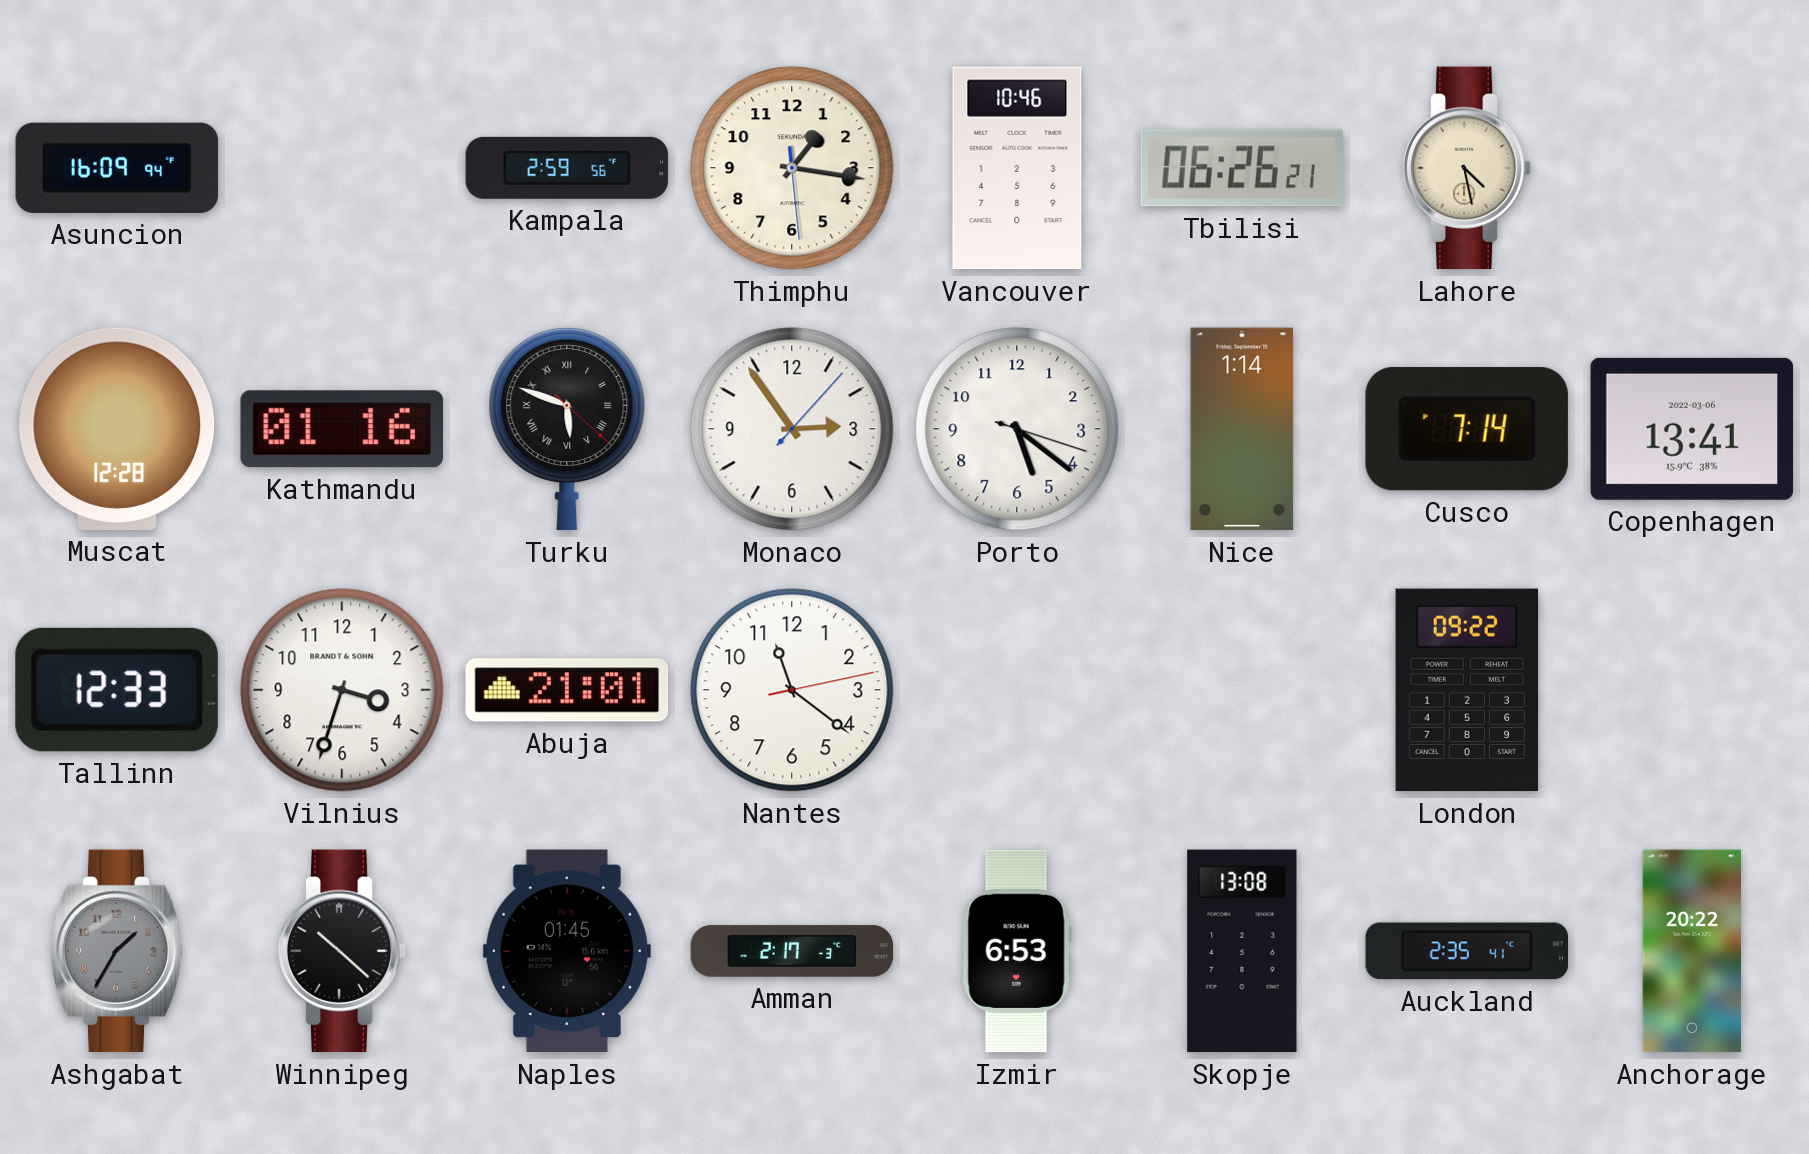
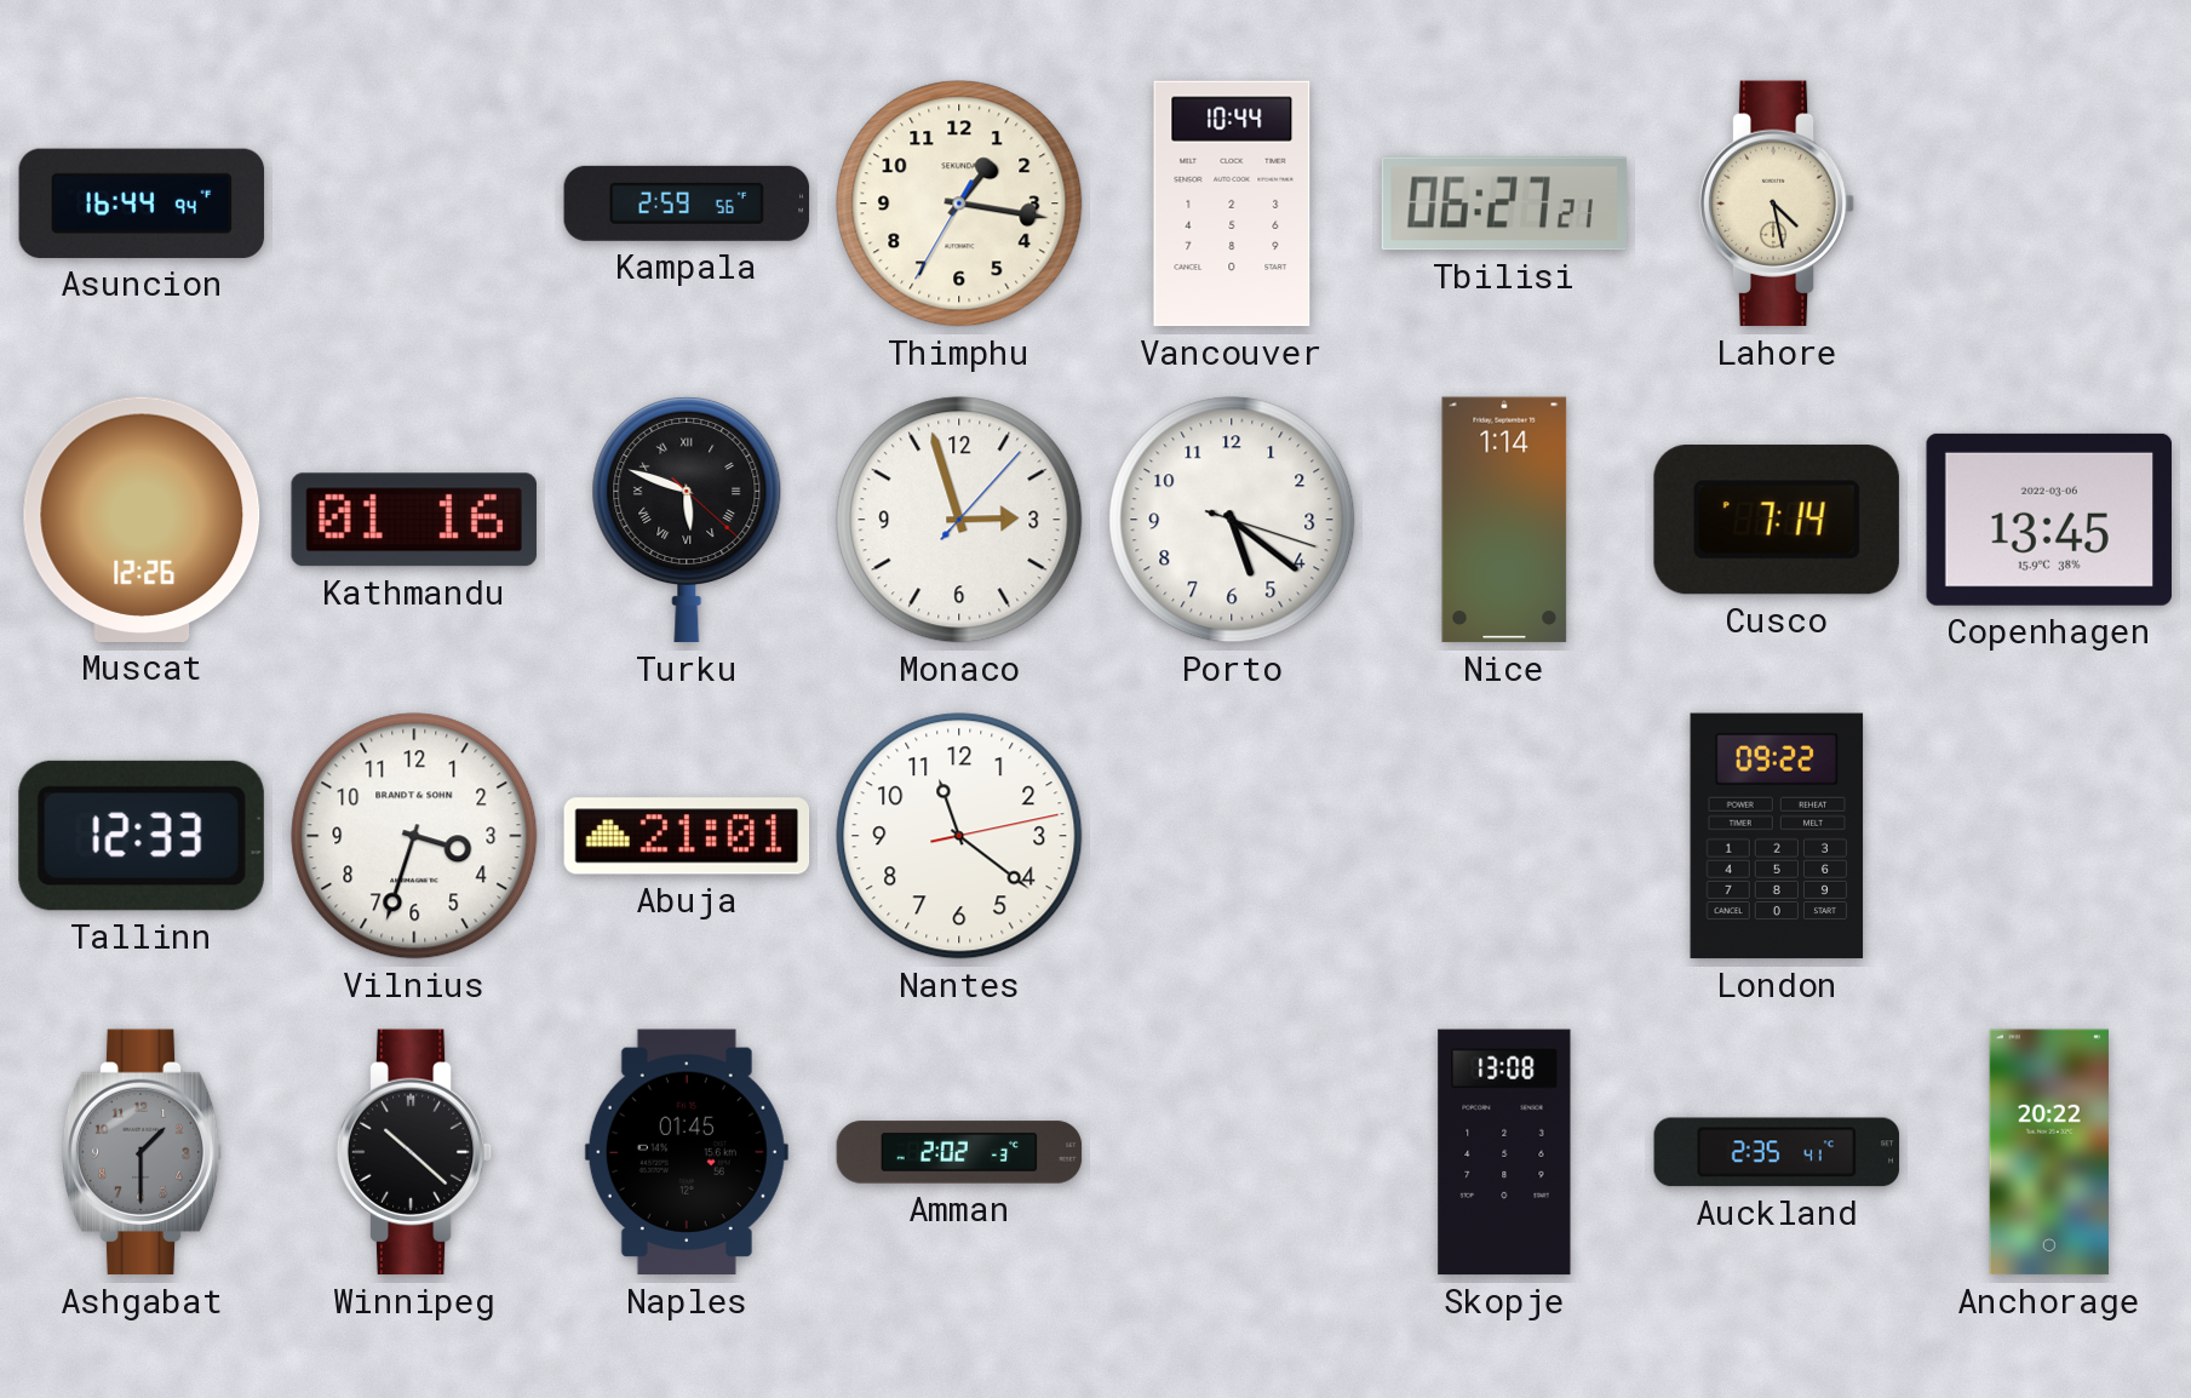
Asuncion: 16:09 -> 16:44
Thimphu: 1:16:29 -> 1:16:35
Vancouver: 10:46 -> 10:44
Tbilisi: 06:26 -> 06:27
Muscat: 12:28 -> 12:26
Monaco: 2:54 -> 2:57
Copenhagen: 13:41 -> 13:45
Ashgabat: 1:35 -> 1:30
Amman: 2:17 -> 2:02
Izmir: 6:53 -> none
